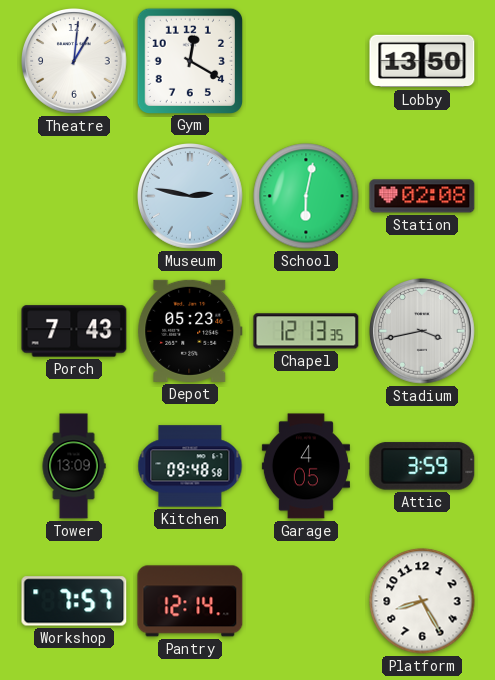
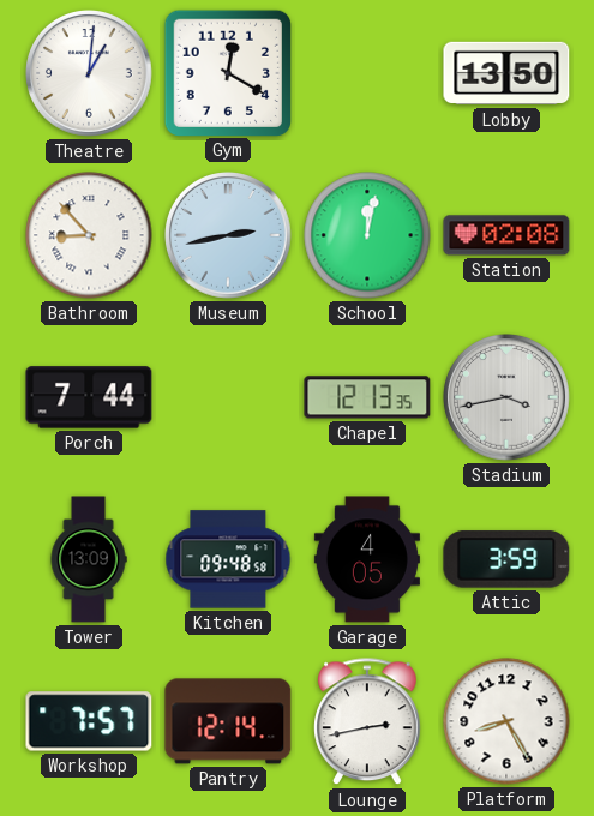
Bathroom: none -> 8:53
Museum: 2:47 -> 2:43
School: 6:02 -> 12:02
Porch: 7:43 -> 7:44
Depot: 05:23 -> none
Lounge: none -> 2:43
